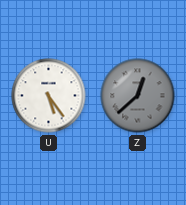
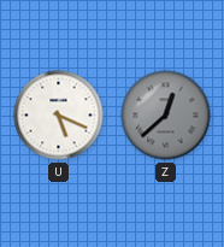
U: 5:24 -> 5:19
